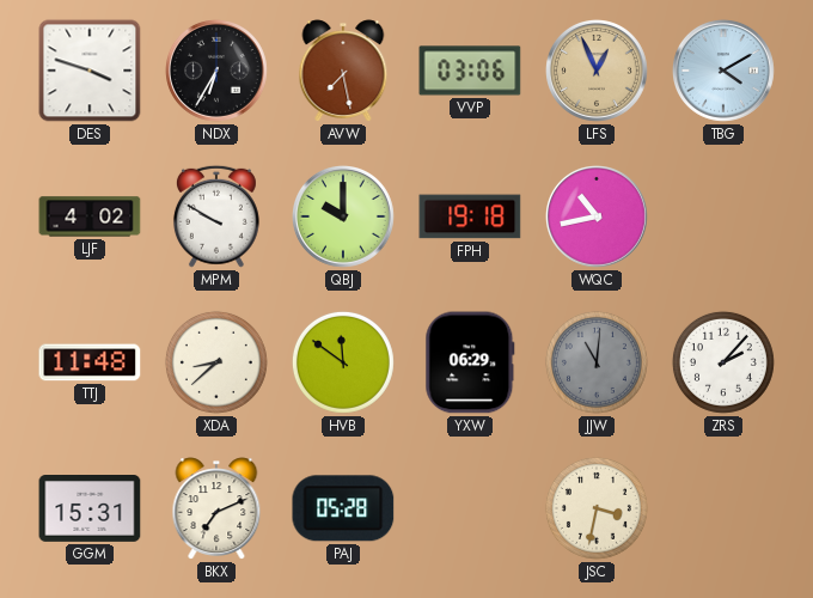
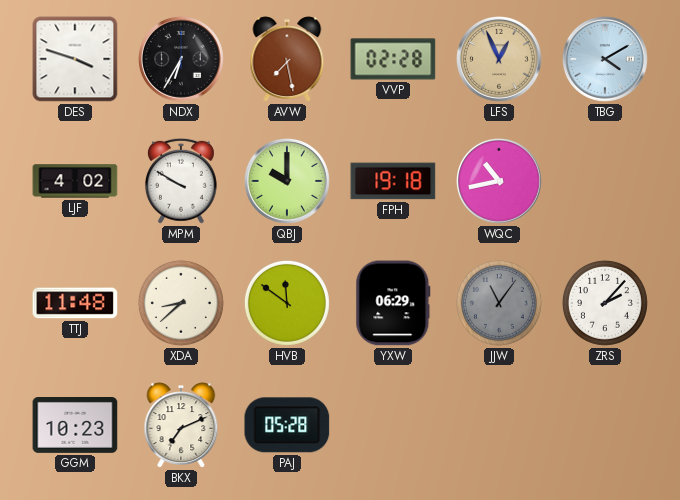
VVP: 03:06 -> 02:28
JJW: 11:01 -> 11:06
GGM: 15:31 -> 10:23
JSC: 3:32 -> none
